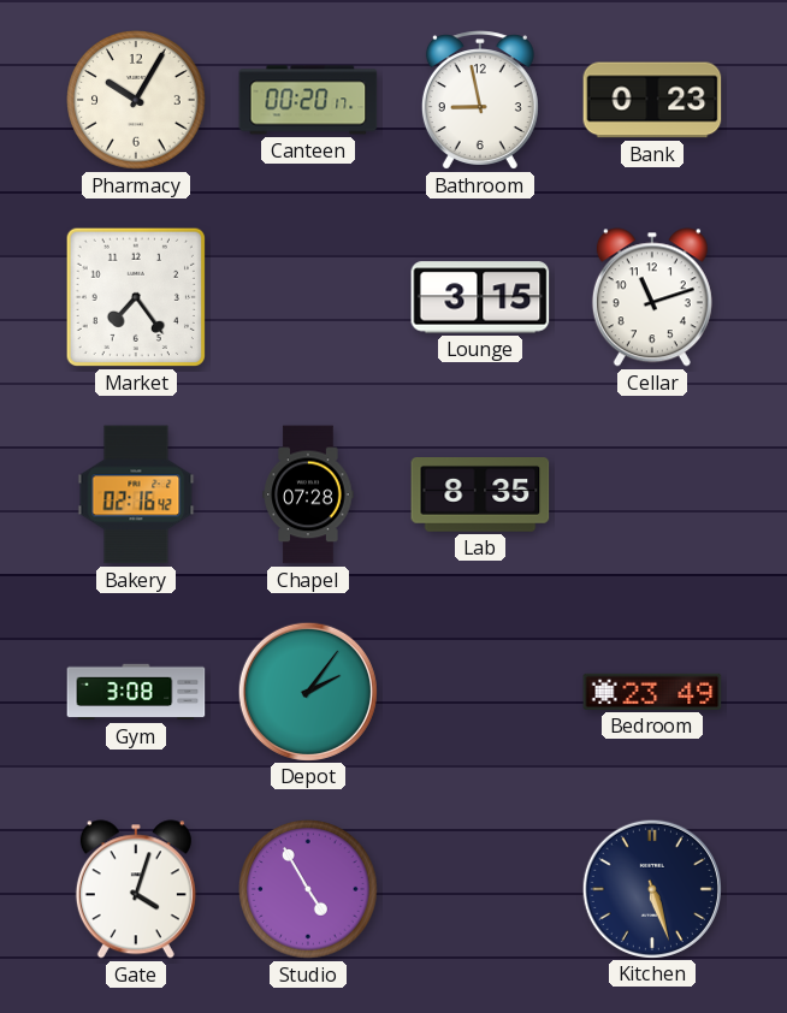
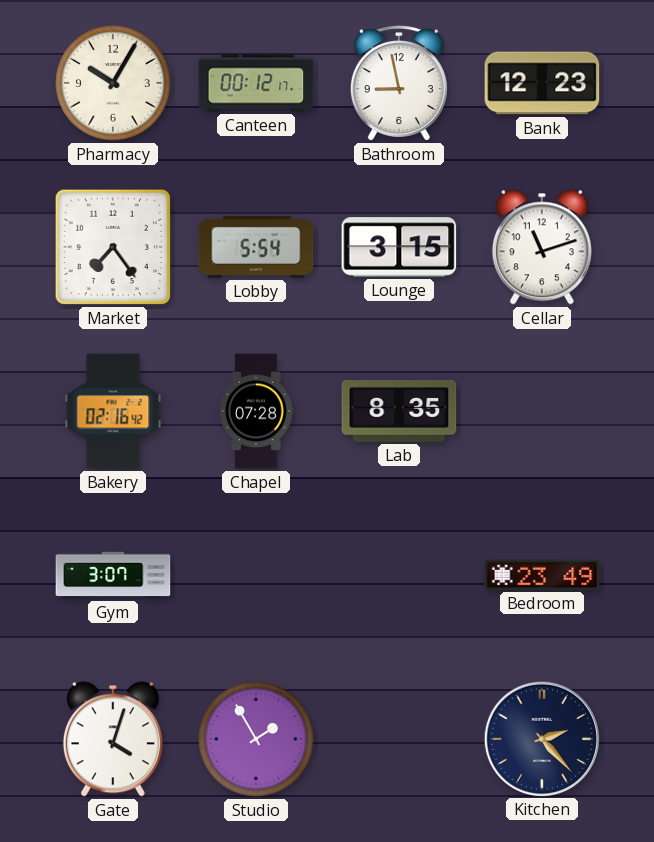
Canteen: 00:20 -> 00:12
Bank: 0:23 -> 12:23
Lobby: none -> 5:54
Gym: 3:08 -> 3:07
Depot: 2:06 -> none
Studio: 4:55 -> 1:55
Kitchen: 5:27 -> 2:23
